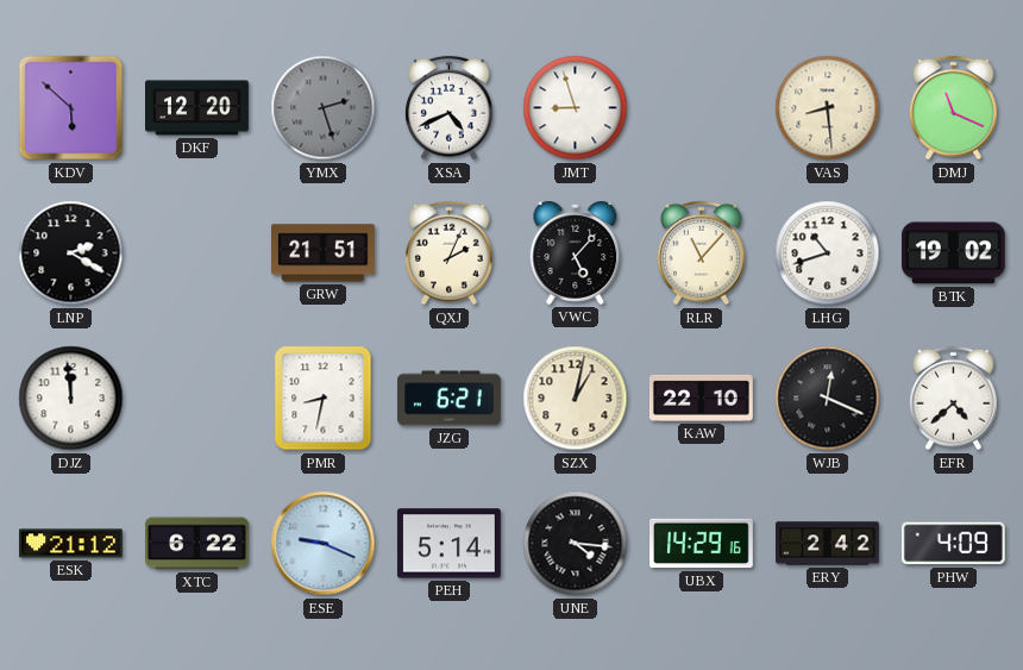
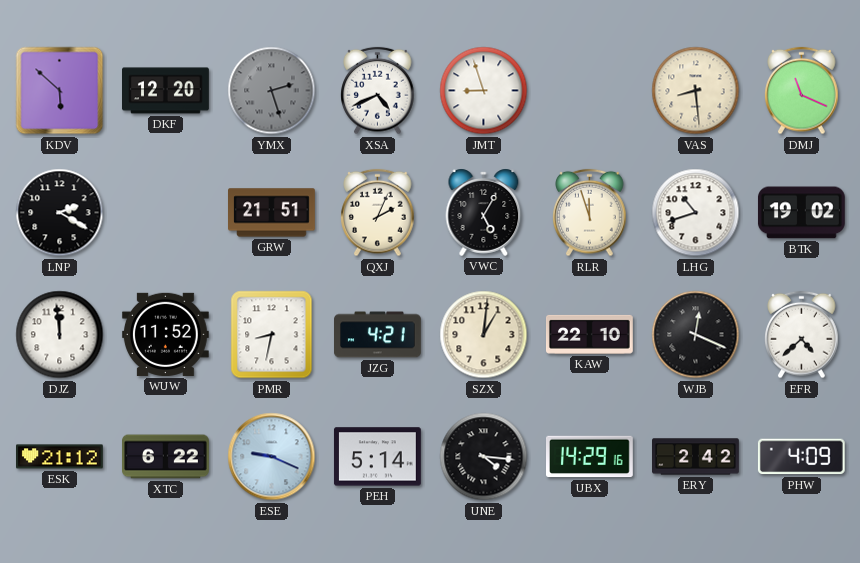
VWC: 5:07 -> 5:05
RLR: 11:07 -> 11:57
WUW: none -> 11:52
JZG: 6:21 -> 4:21
SZX: 1:02 -> 1:01
